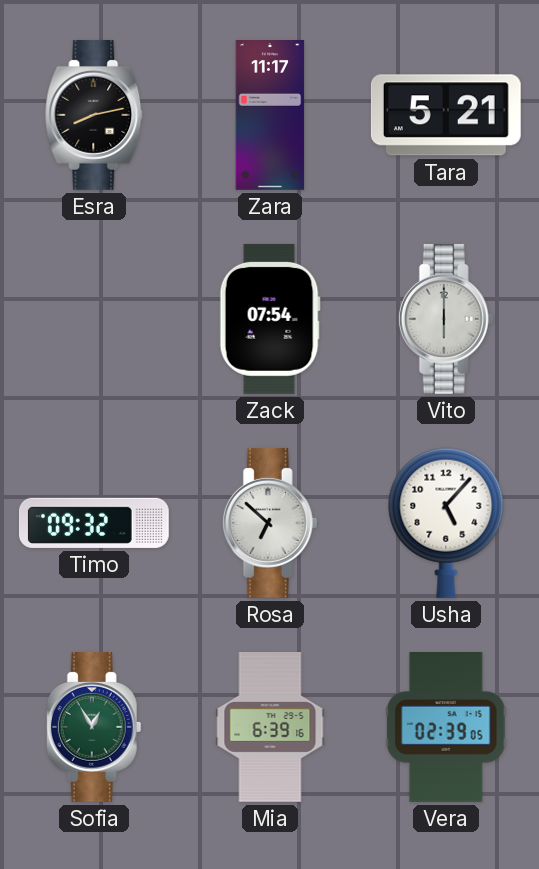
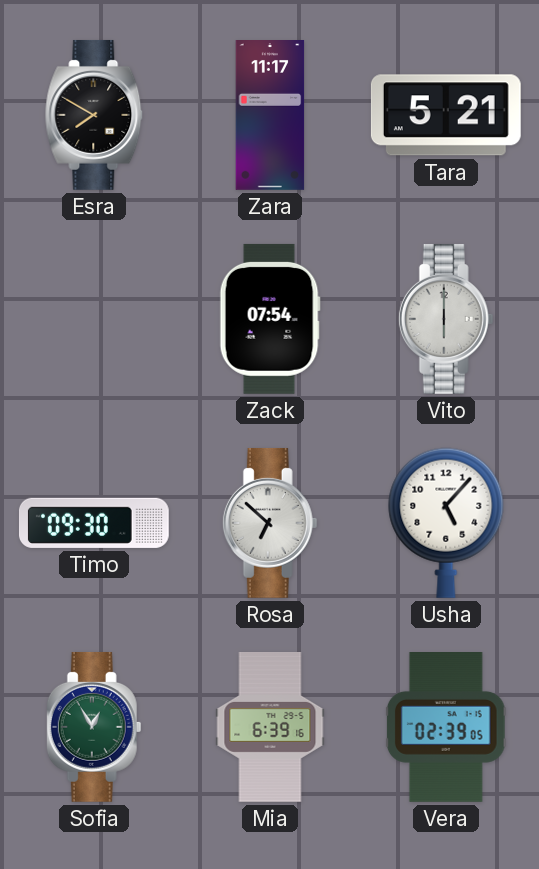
Esra: 8:13 -> 7:50
Timo: 09:32 -> 09:30
